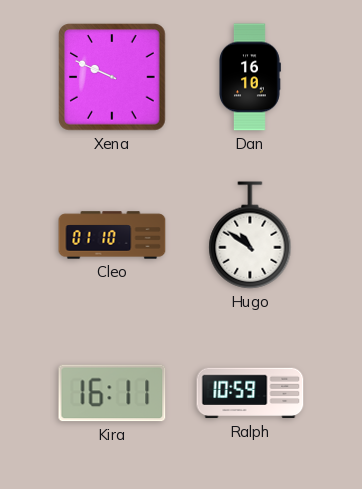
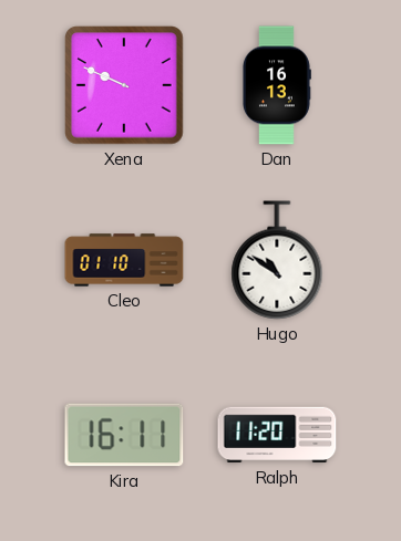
Dan: 16:10 -> 16:13
Ralph: 10:59 -> 11:20
